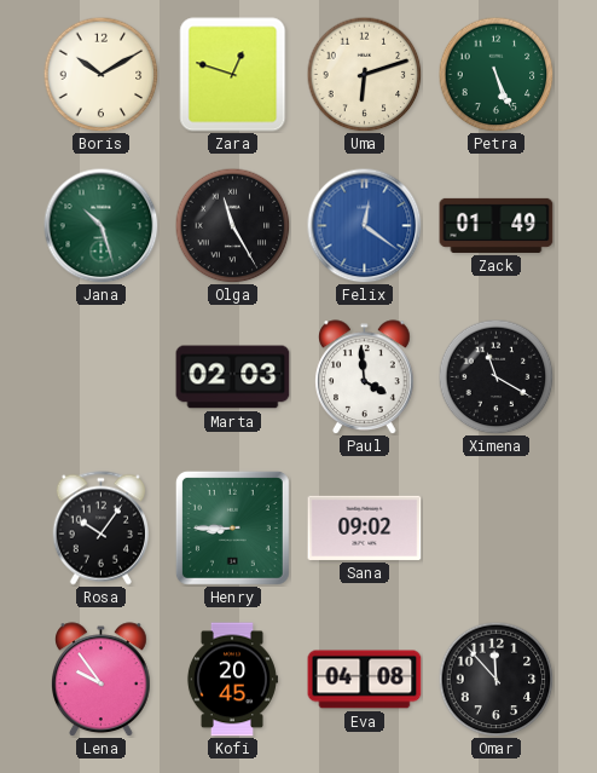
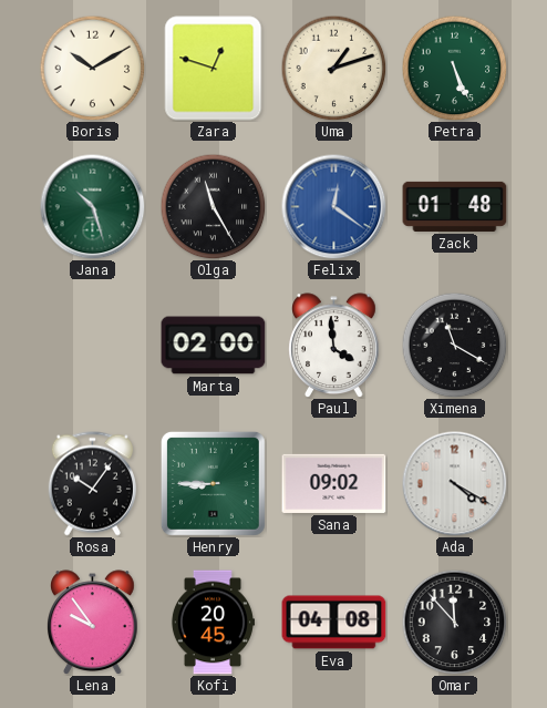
Uma: 6:12 -> 1:12
Zack: 01:49 -> 01:48
Marta: 02:03 -> 02:00
Ada: none -> 4:20
